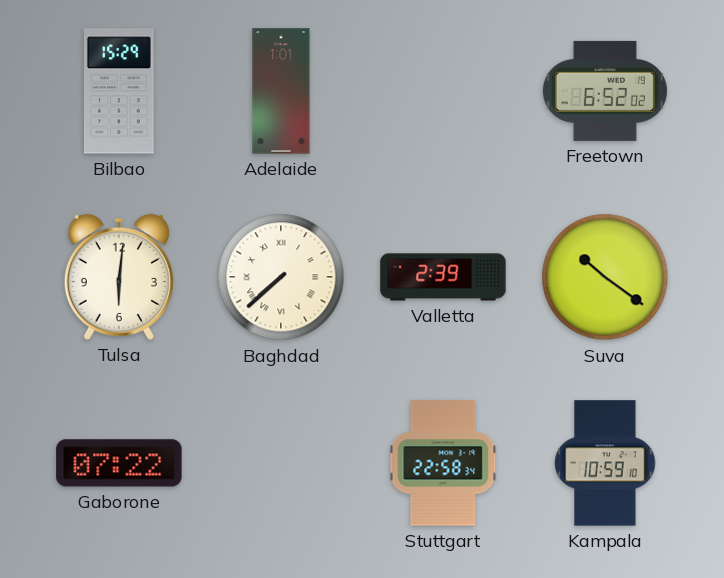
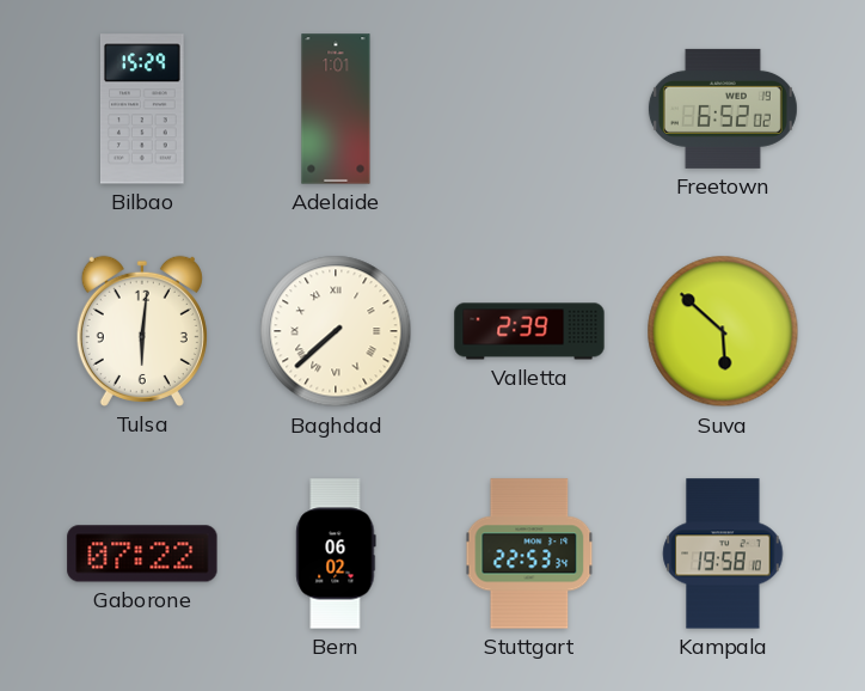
Suva: 10:21 -> 5:52
Bern: none -> 06:02
Stuttgart: 22:58 -> 22:53
Kampala: 10:59 -> 19:58
